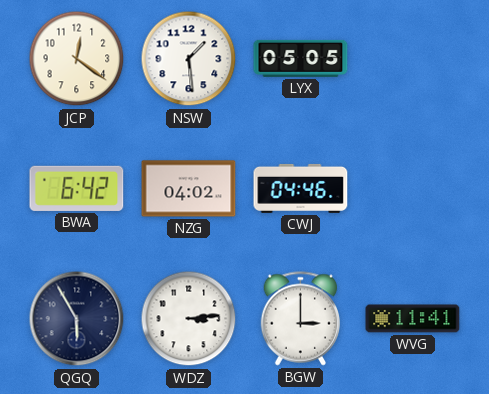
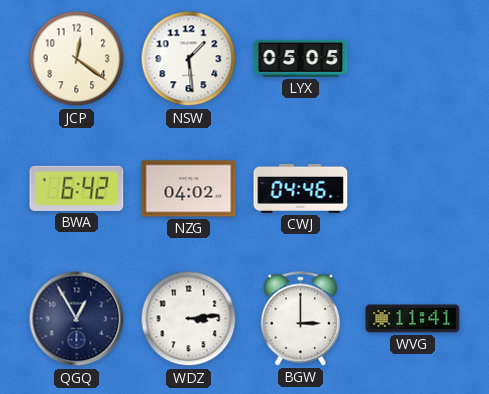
QGQ: 5:55 -> 12:55
